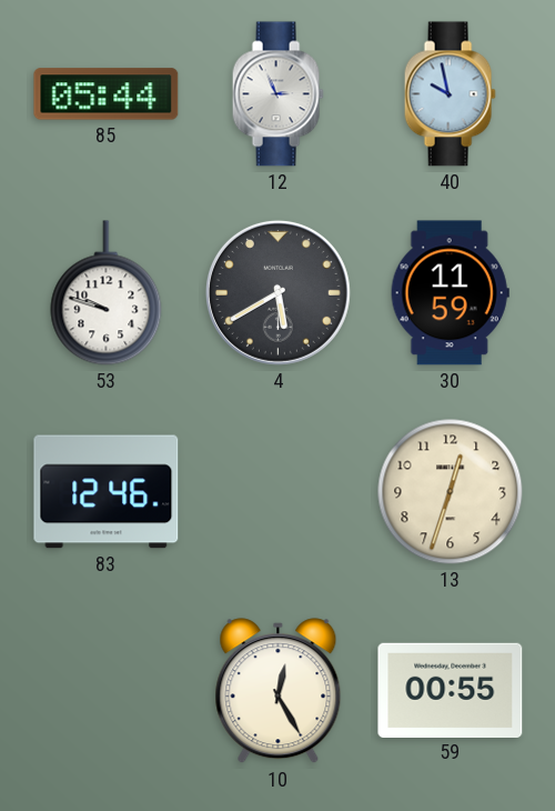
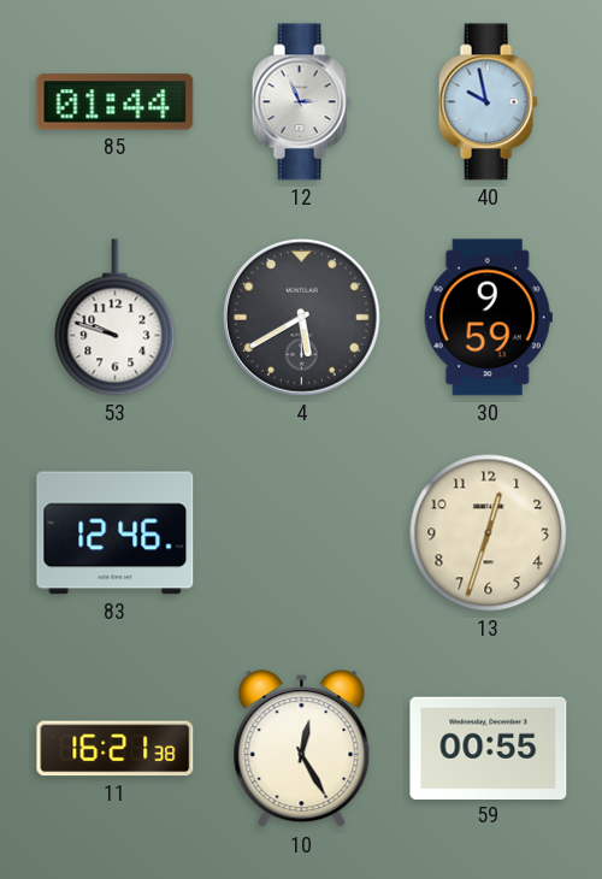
85: 05:44 -> 01:44
30: 11:59 -> 9:59
11: none -> 16:21
